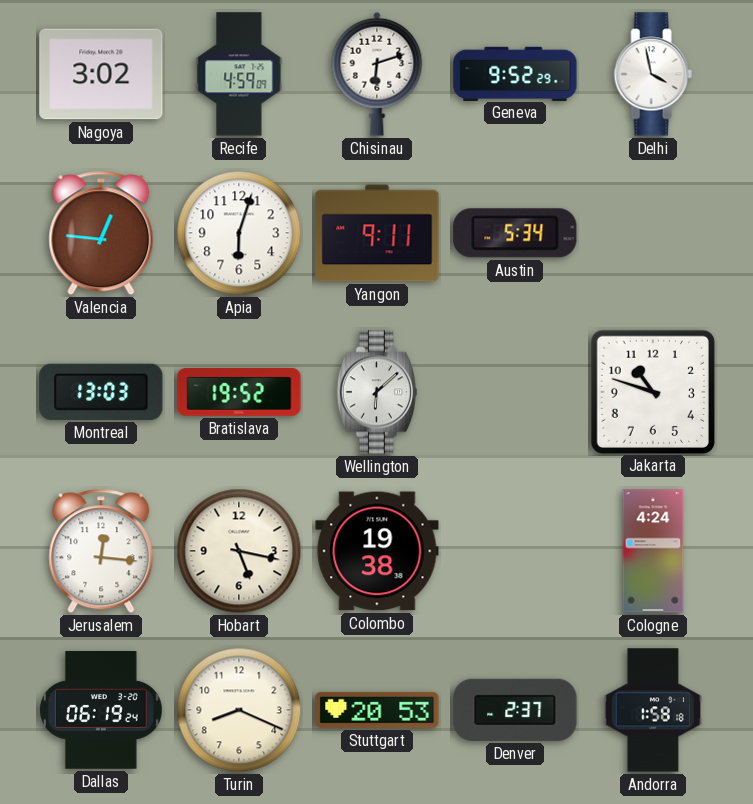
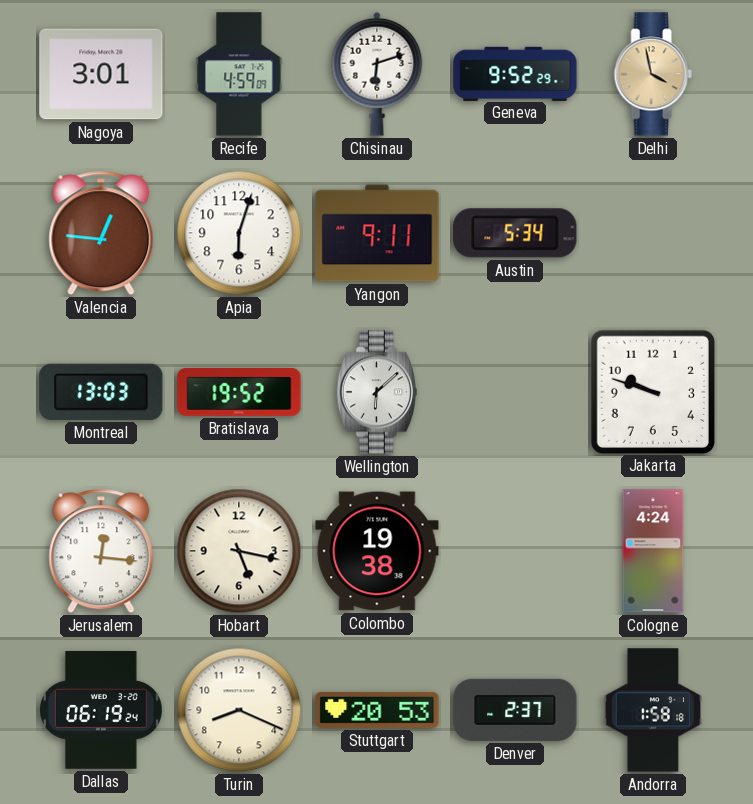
Nagoya: 3:02 -> 3:01
Delhi dial: white -> champagne
Jakarta: 10:48 -> 9:48
